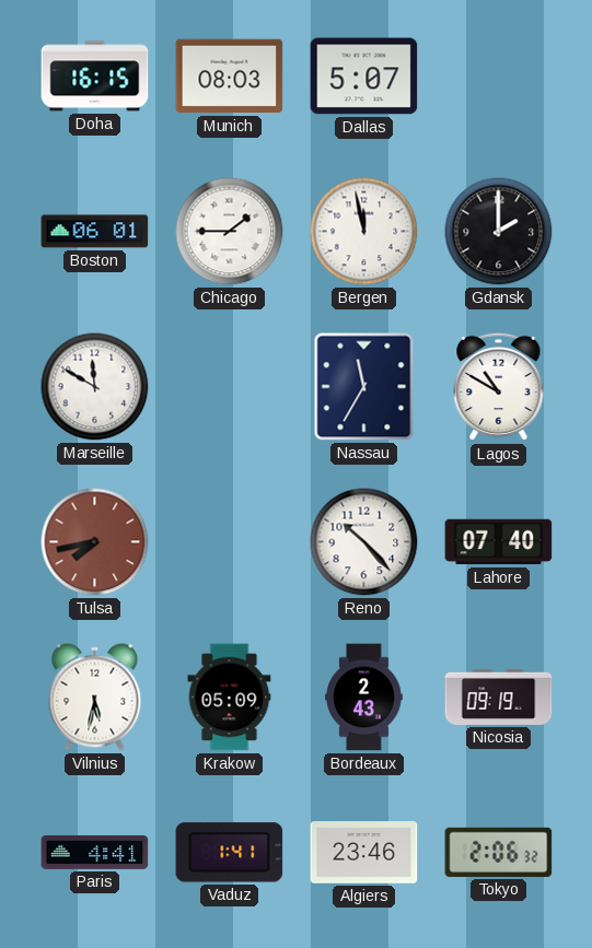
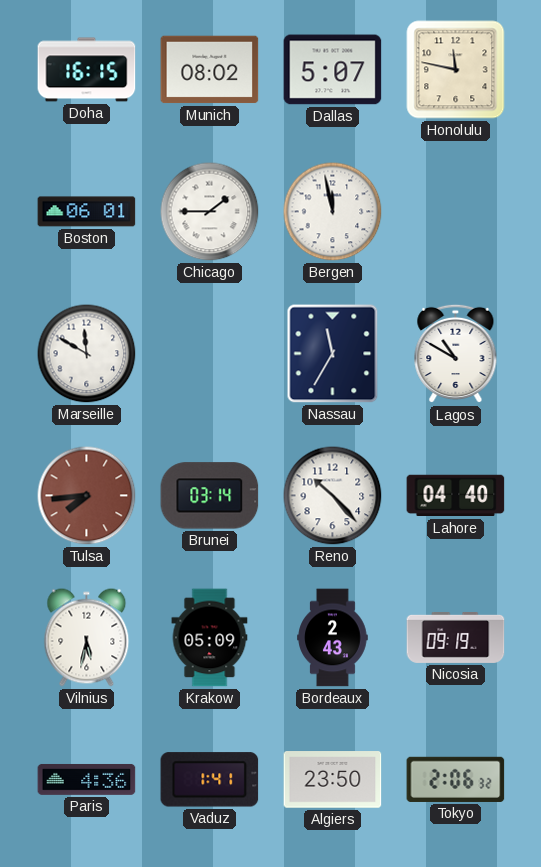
Munich: 08:03 -> 08:02
Honolulu: none -> 11:47
Gdansk: 2:00 -> none
Tulsa: 7:43 -> 7:44
Brunei: none -> 03:14
Lahore: 07:40 -> 04:40
Paris: 4:41 -> 4:36
Algiers: 23:46 -> 23:50
